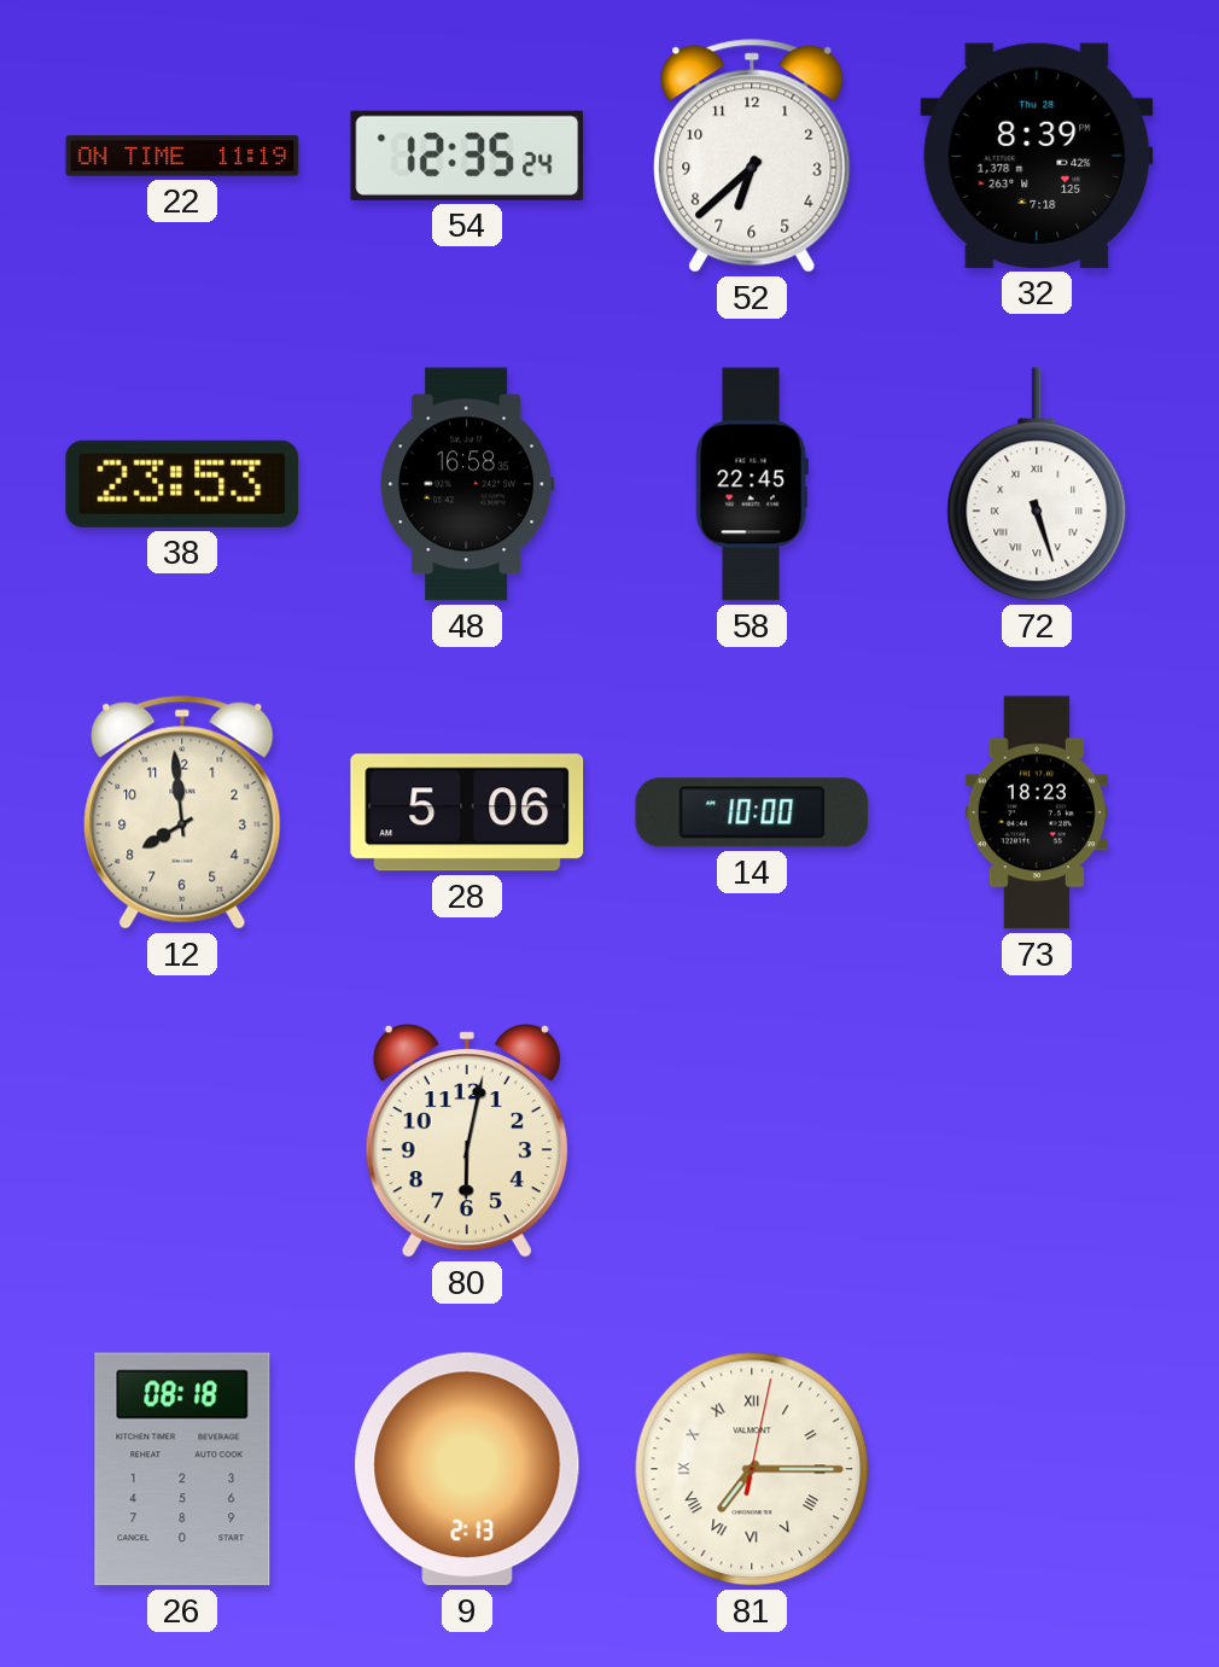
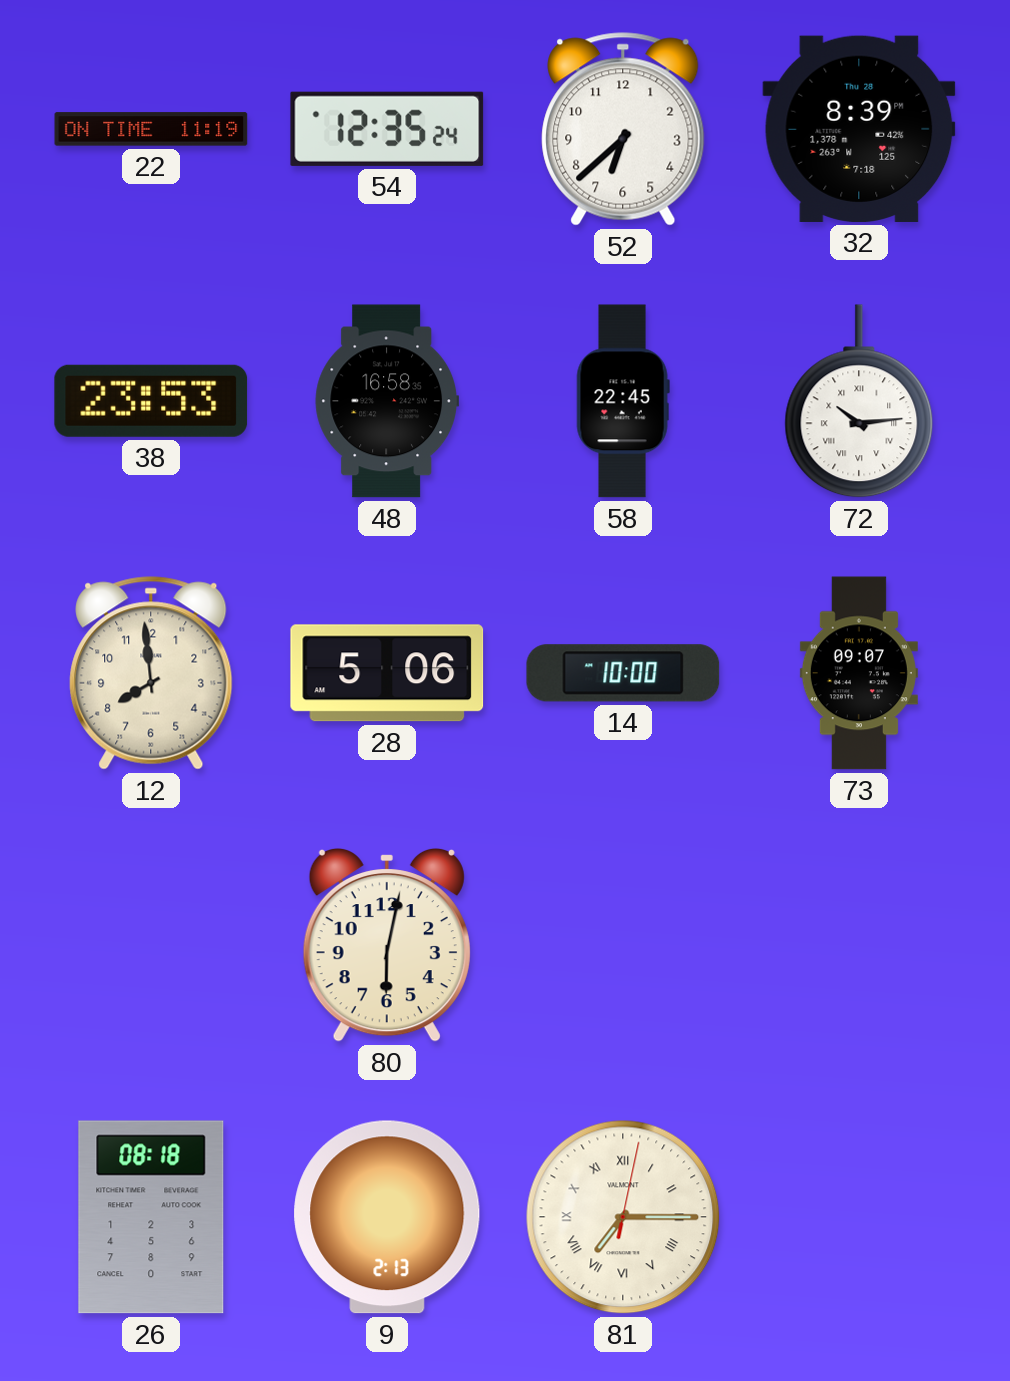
72: 5:27 -> 10:14
73: 18:23 -> 09:07
